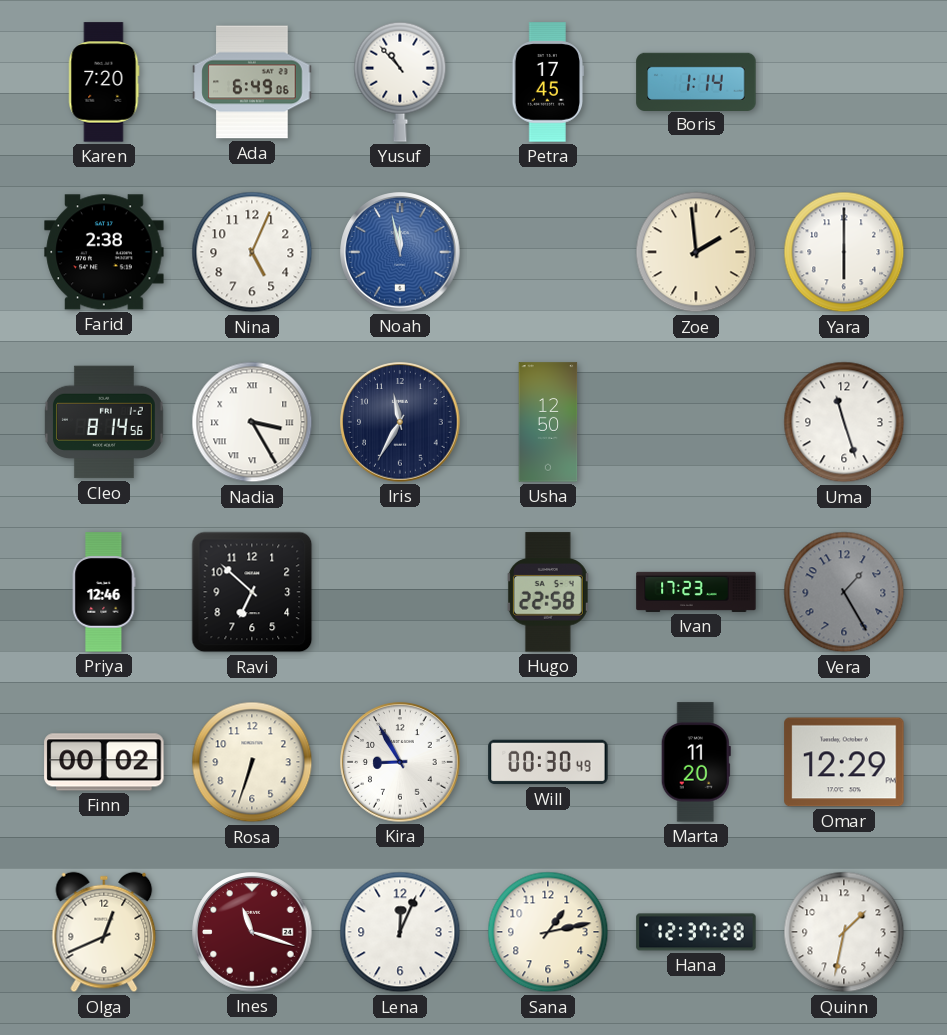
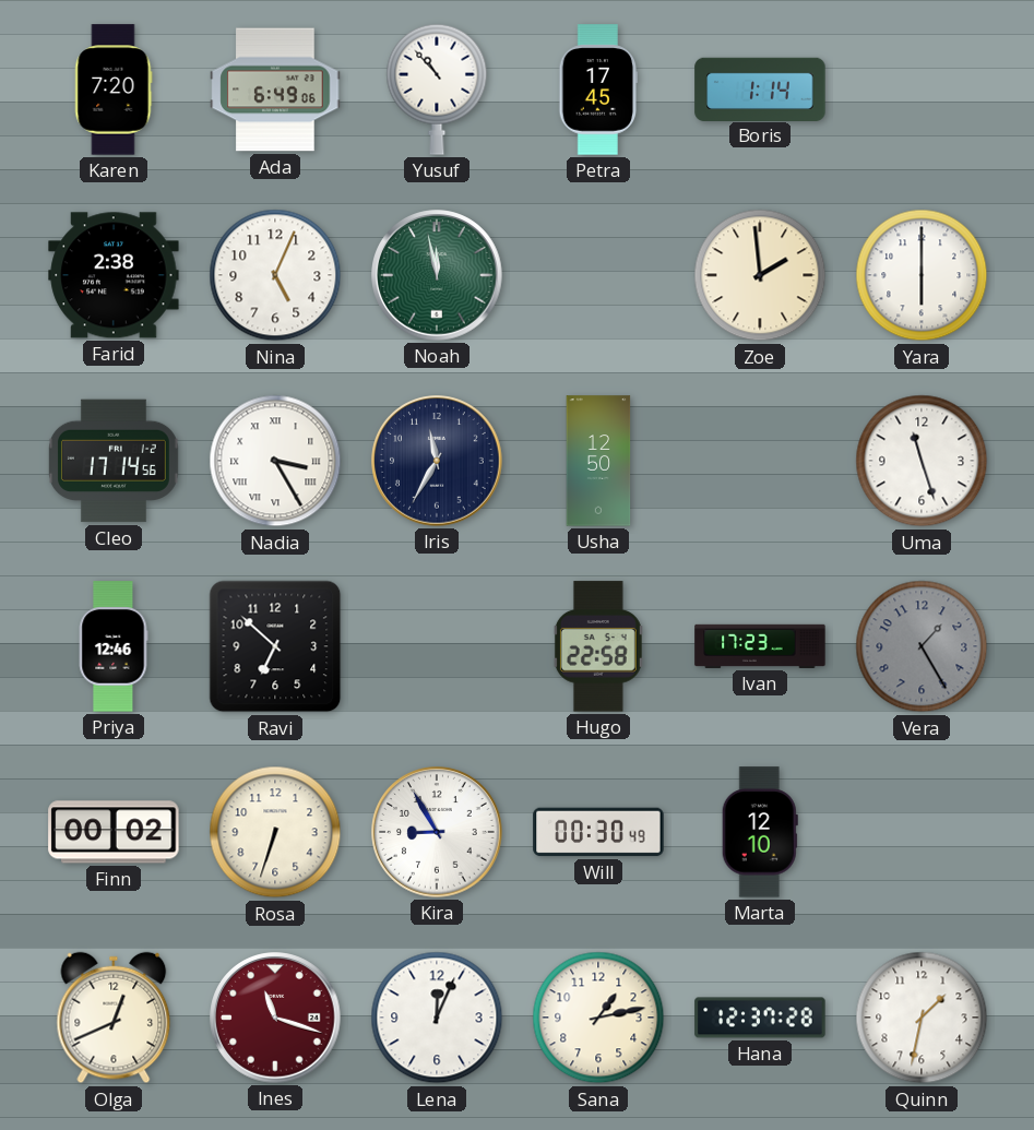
Noah dial: blue -> green
Cleo: 8:14 -> 17:14
Marta: 11:20 -> 12:10
Omar: 12:29 -> none
